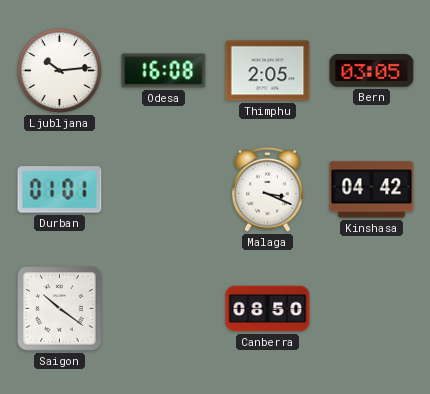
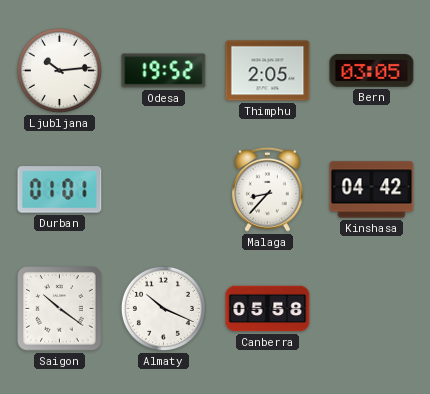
Odesa: 16:08 -> 19:52
Malaga: 3:19 -> 8:37
Almaty: none -> 10:19
Canberra: 08:50 -> 05:58
